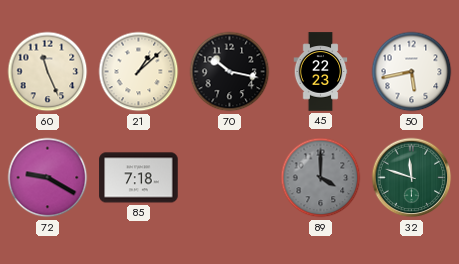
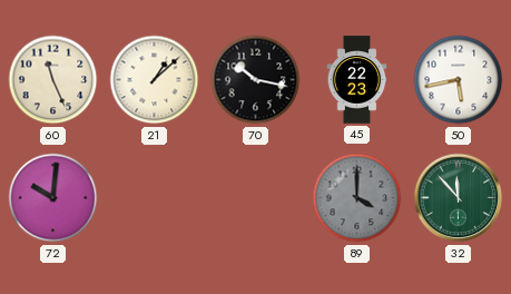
72: 9:20 -> 10:01
85: 7:18 -> none
32: 11:48 -> 11:53
